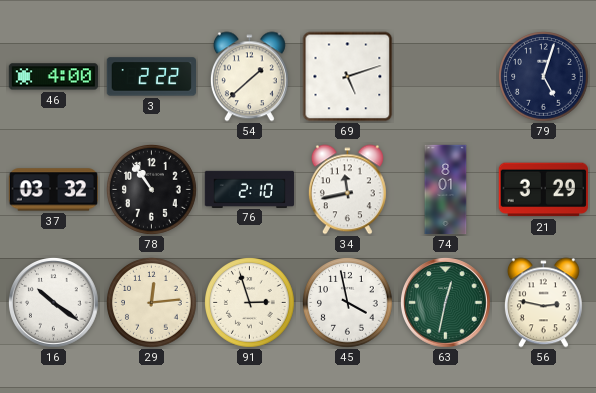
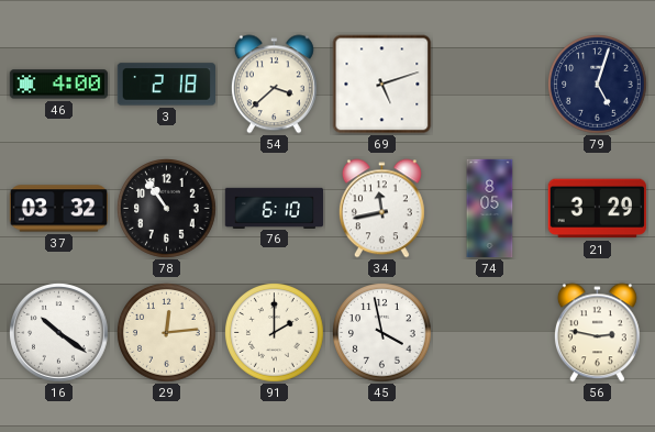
3: 2:22 -> 2:18
54: 1:38 -> 3:38
76: 2:10 -> 6:10
74: 8:01 -> 8:05
91: 2:57 -> 2:00
63: 12:32 -> none
